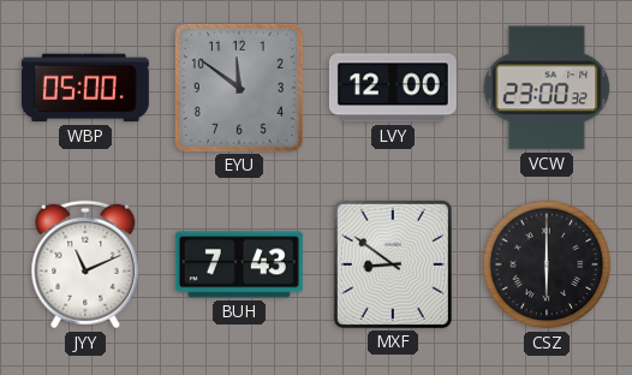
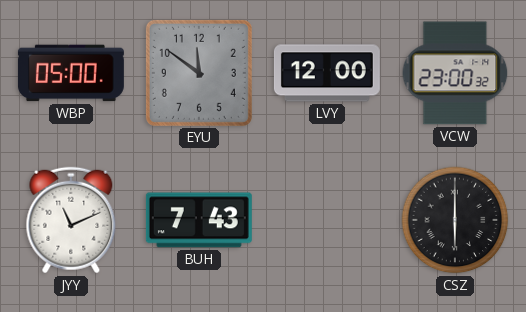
MXF: 8:51 -> none
